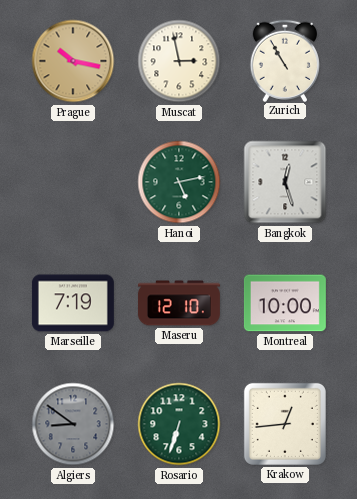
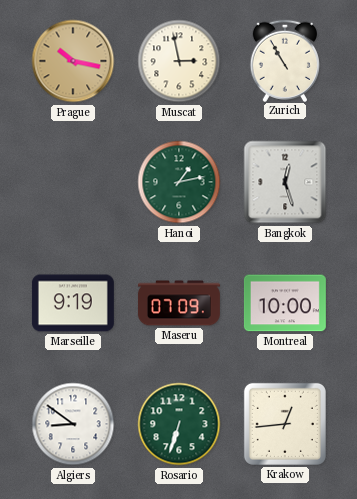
Hanoi: 5:13 -> 1:13
Marseille: 7:19 -> 9:19
Maseru: 12:10 -> 07:09
Algiers dial: grey -> white
